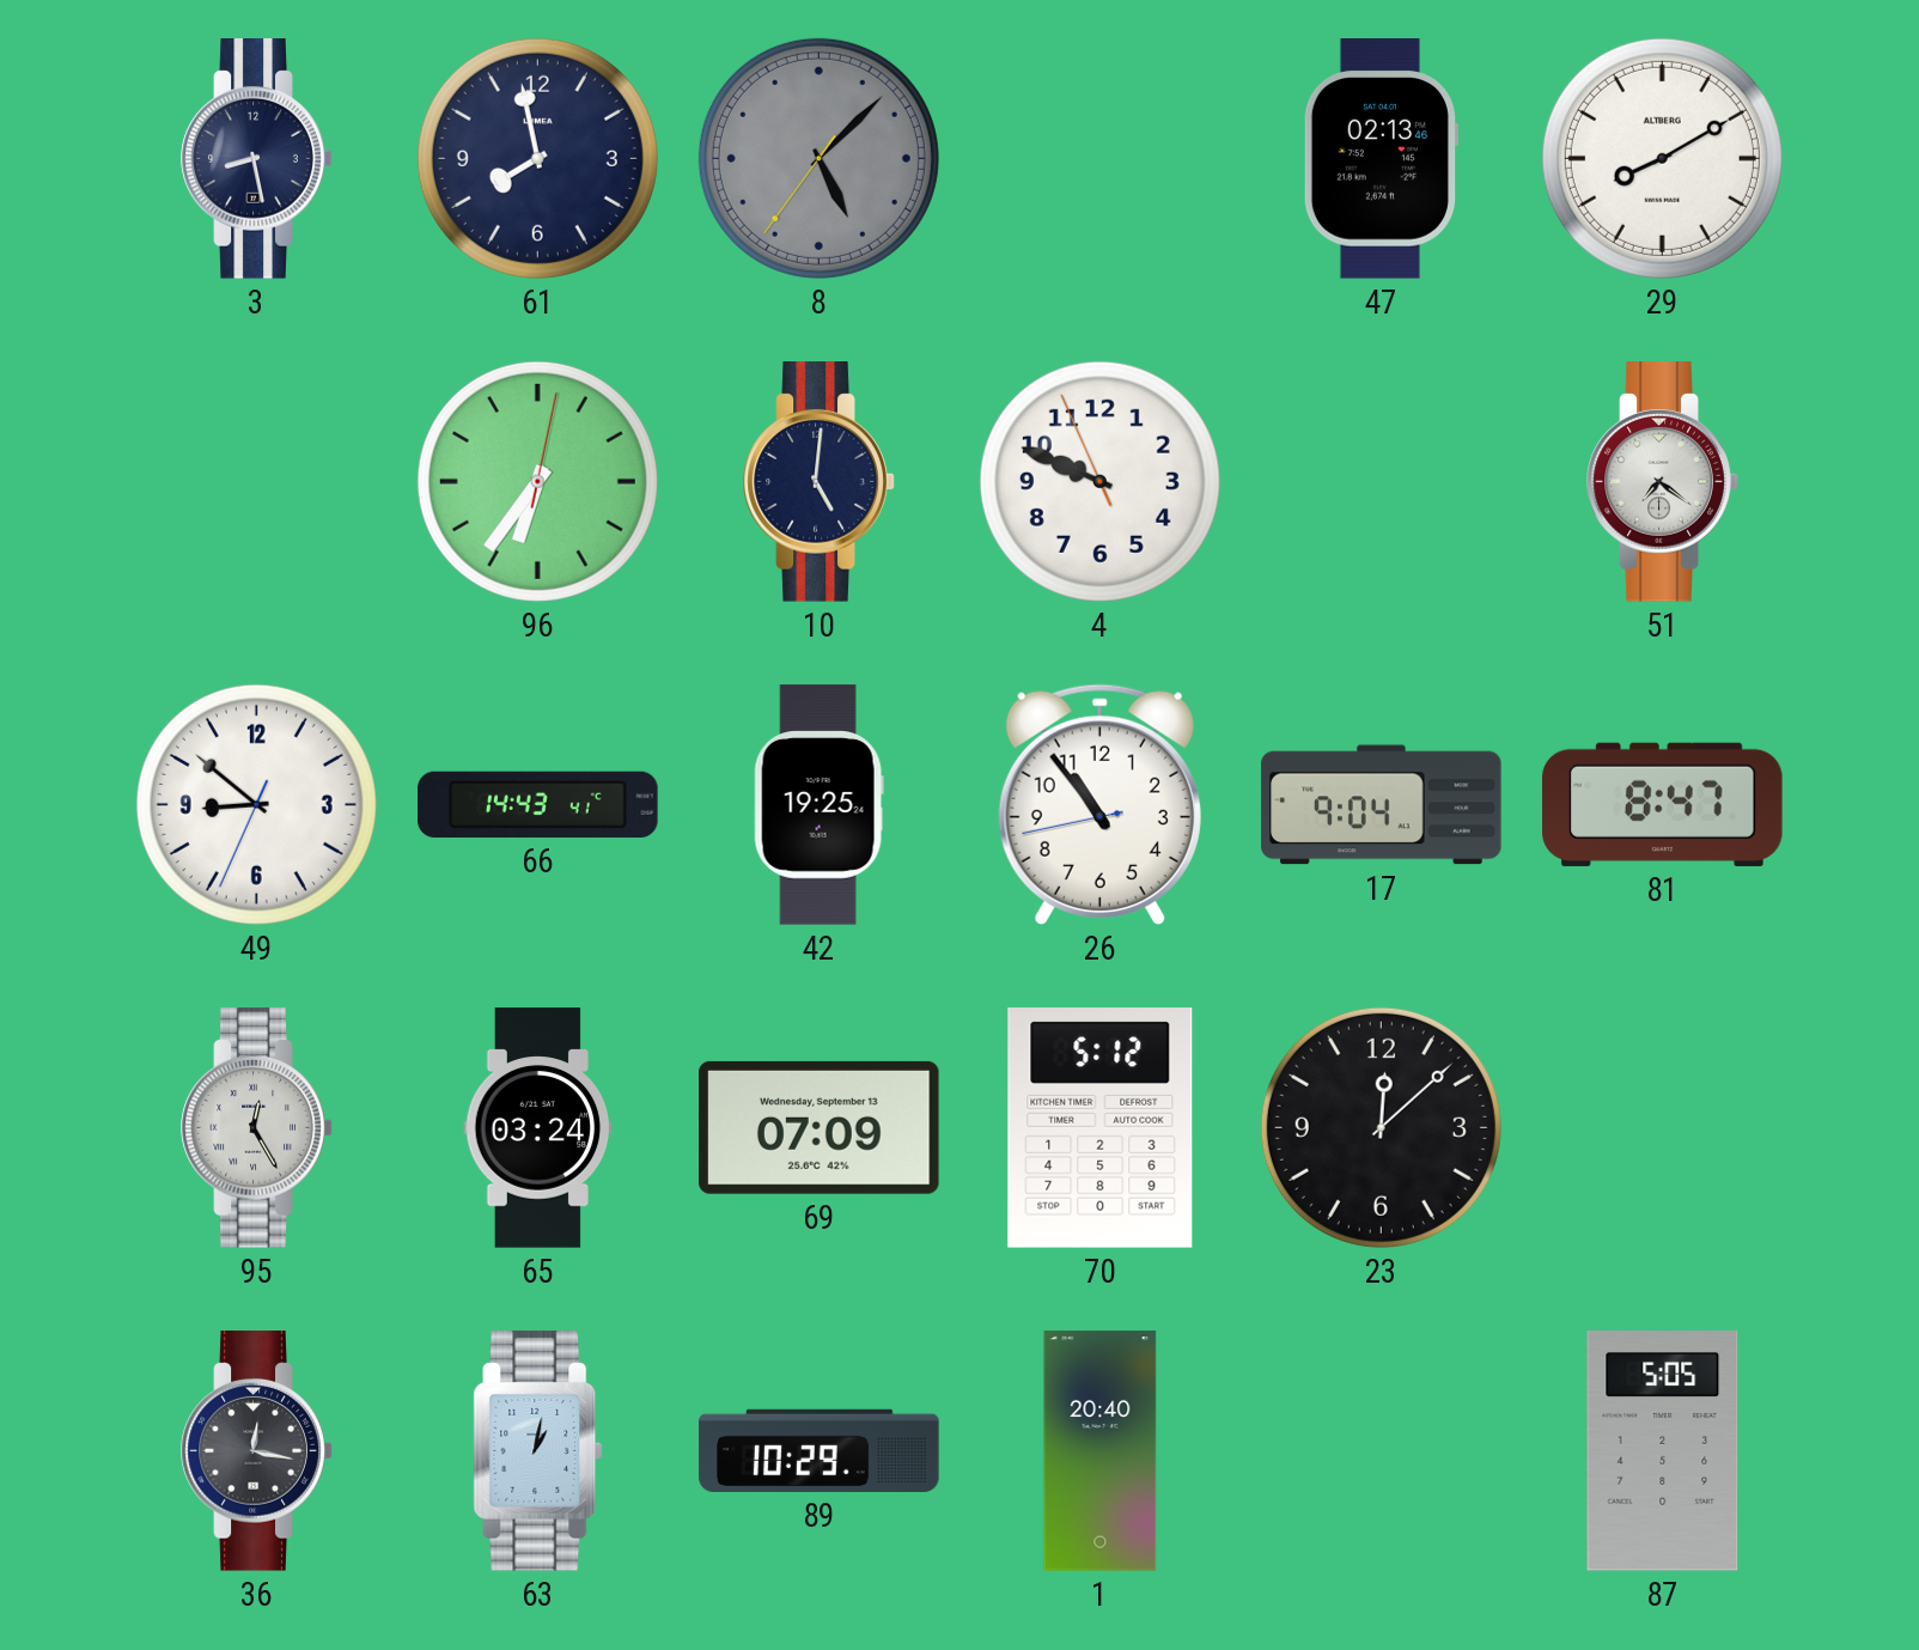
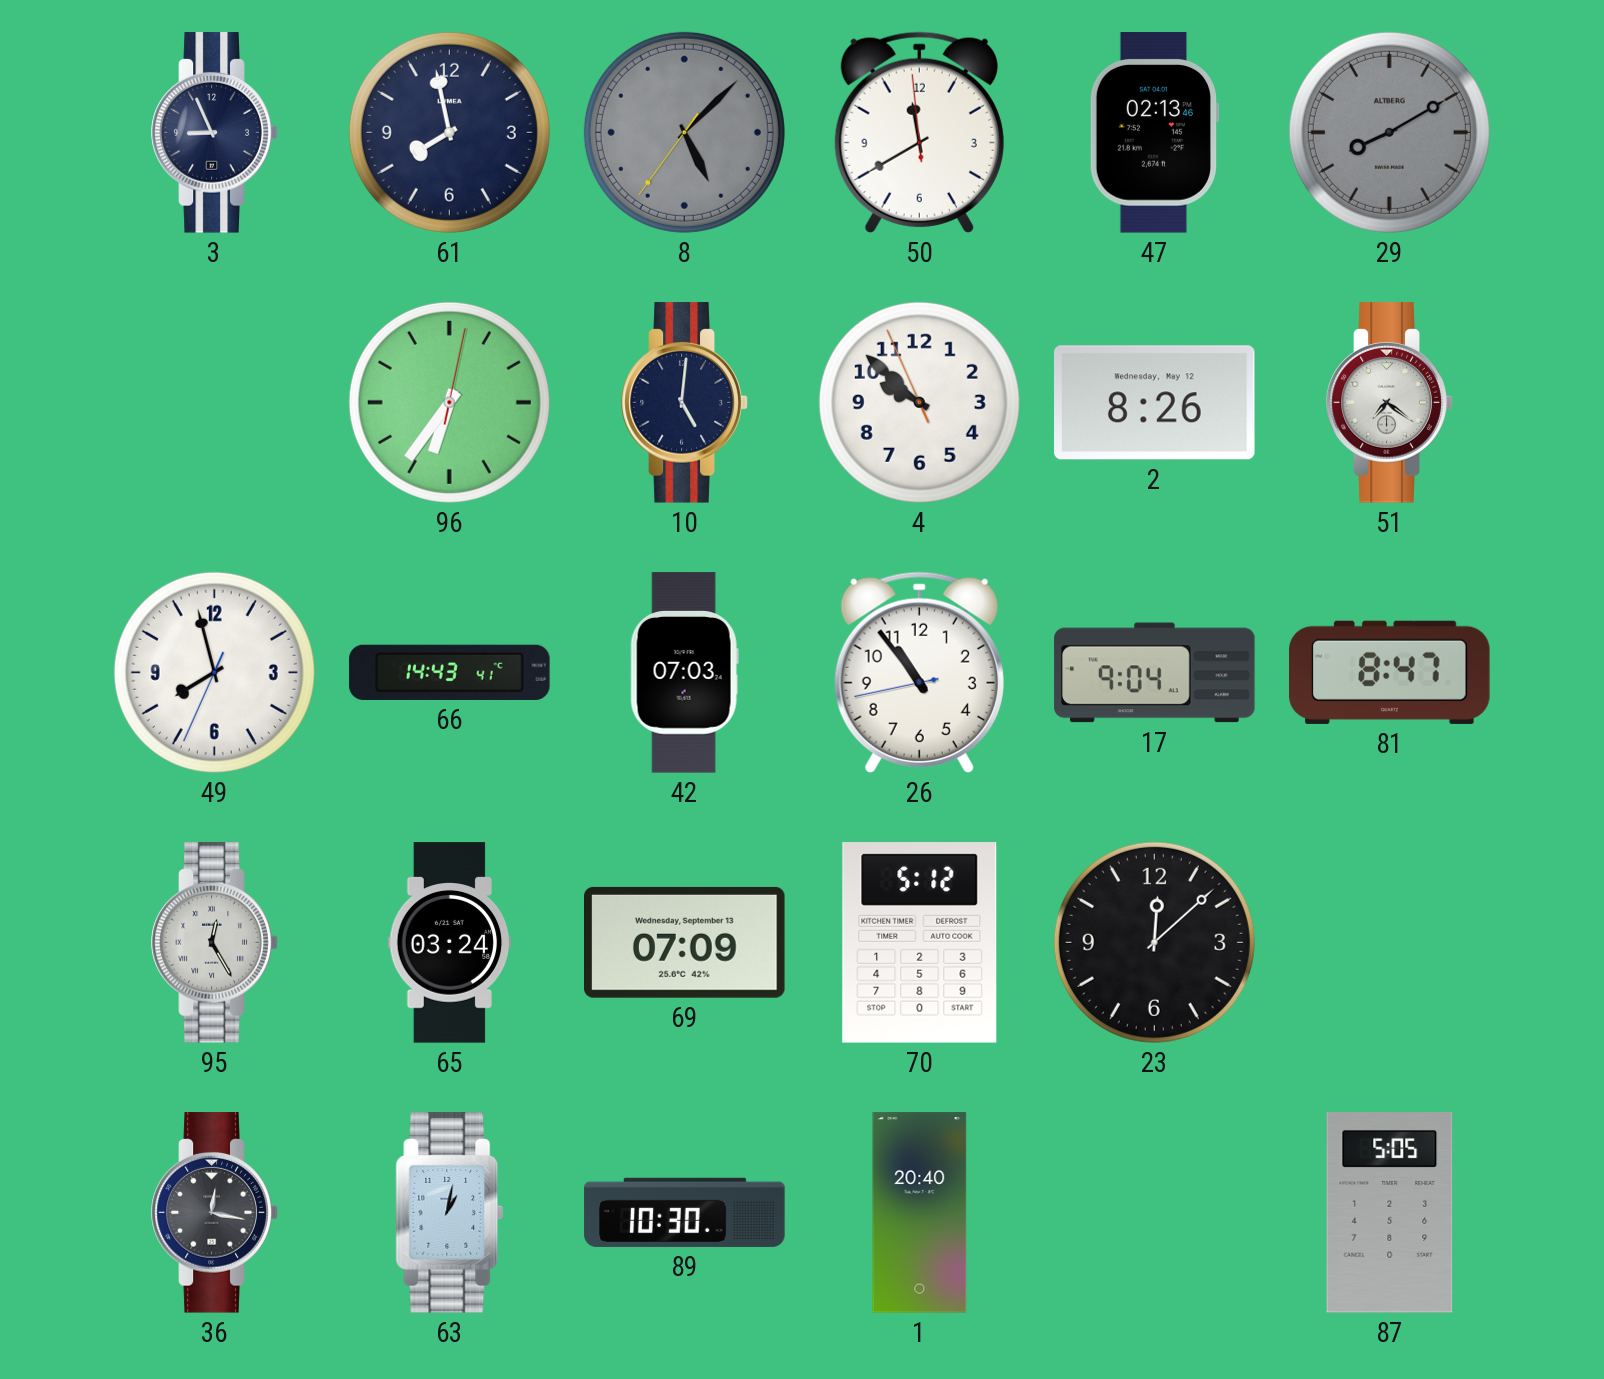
3: 8:28 -> 8:56
50: none -> 11:39
29 dial: white -> grey
4: 9:48 -> 9:51
2: none -> 8:26
49: 8:51 -> 7:57
42: 19:25 -> 07:03
89: 10:29 -> 10:30
